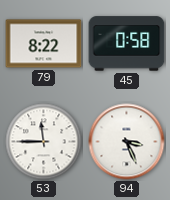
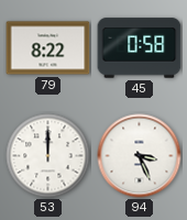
53: 11:45 -> 12:00
